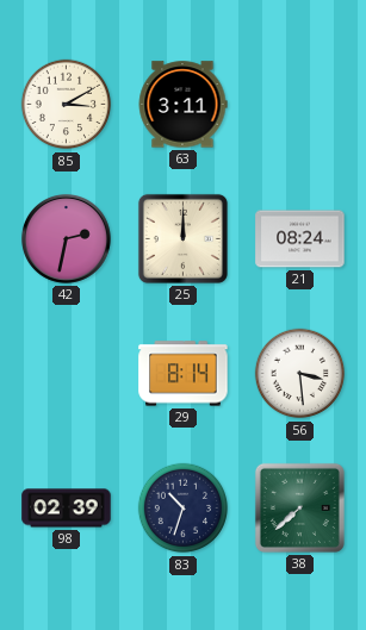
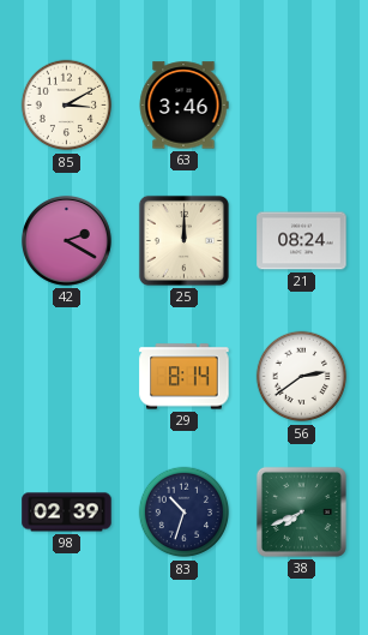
63: 3:11 -> 3:46
42: 2:32 -> 2:20
56: 3:29 -> 2:39
38: 7:38 -> 7:41
